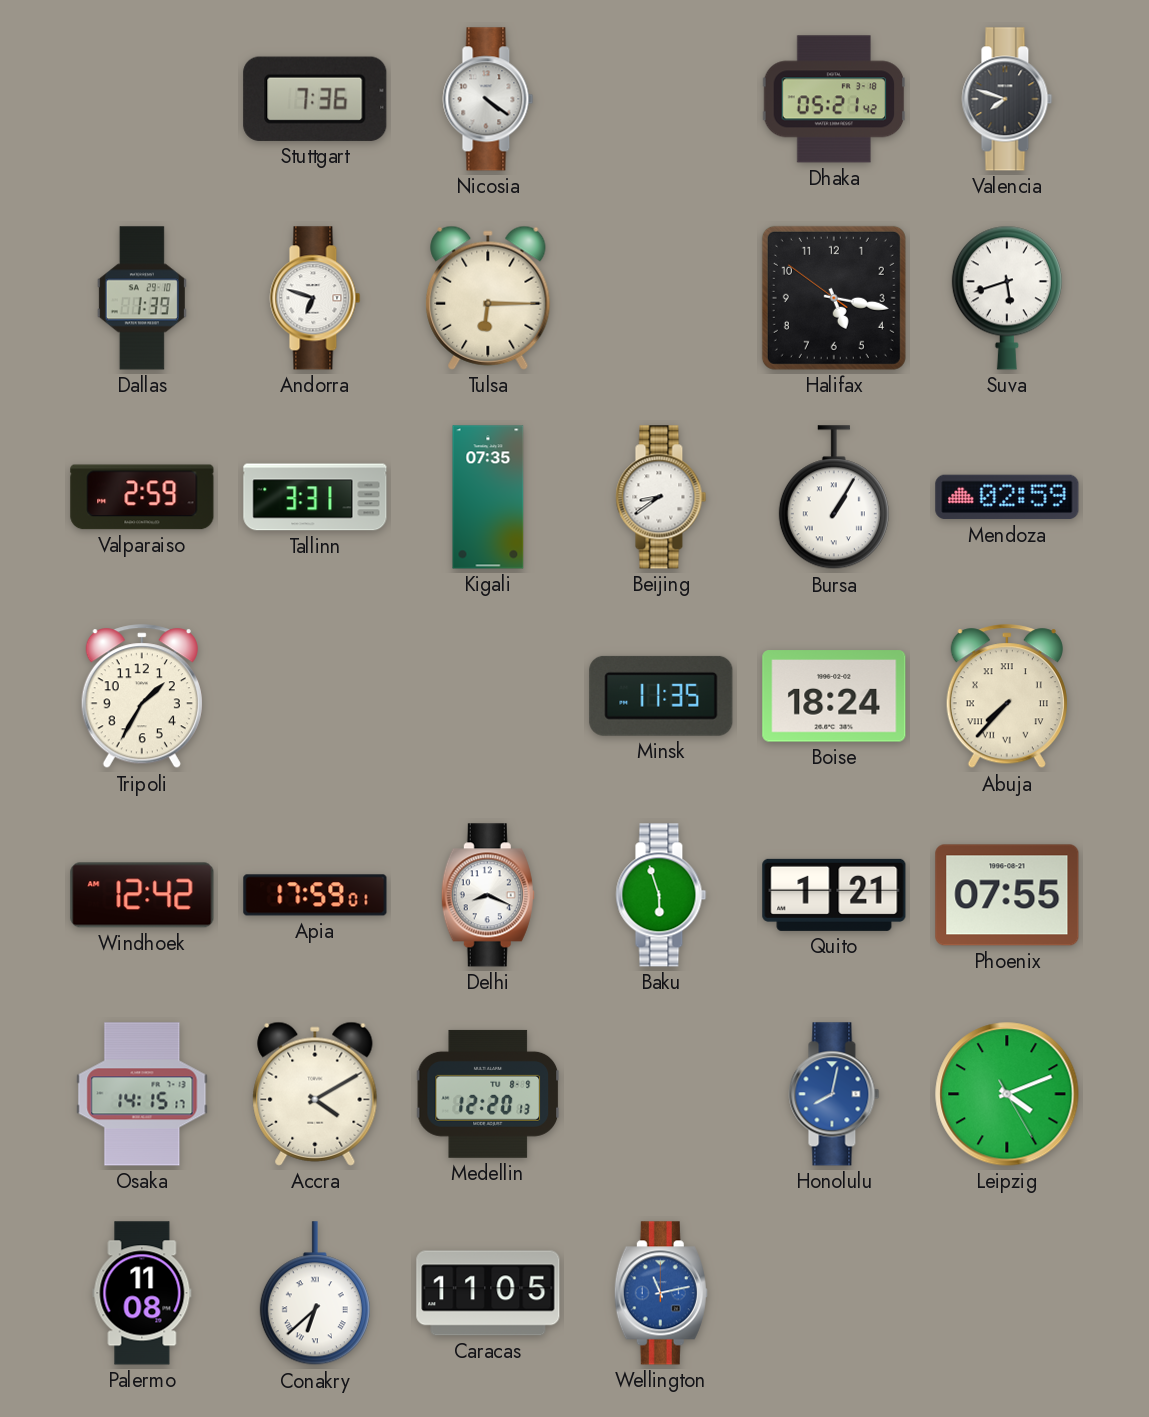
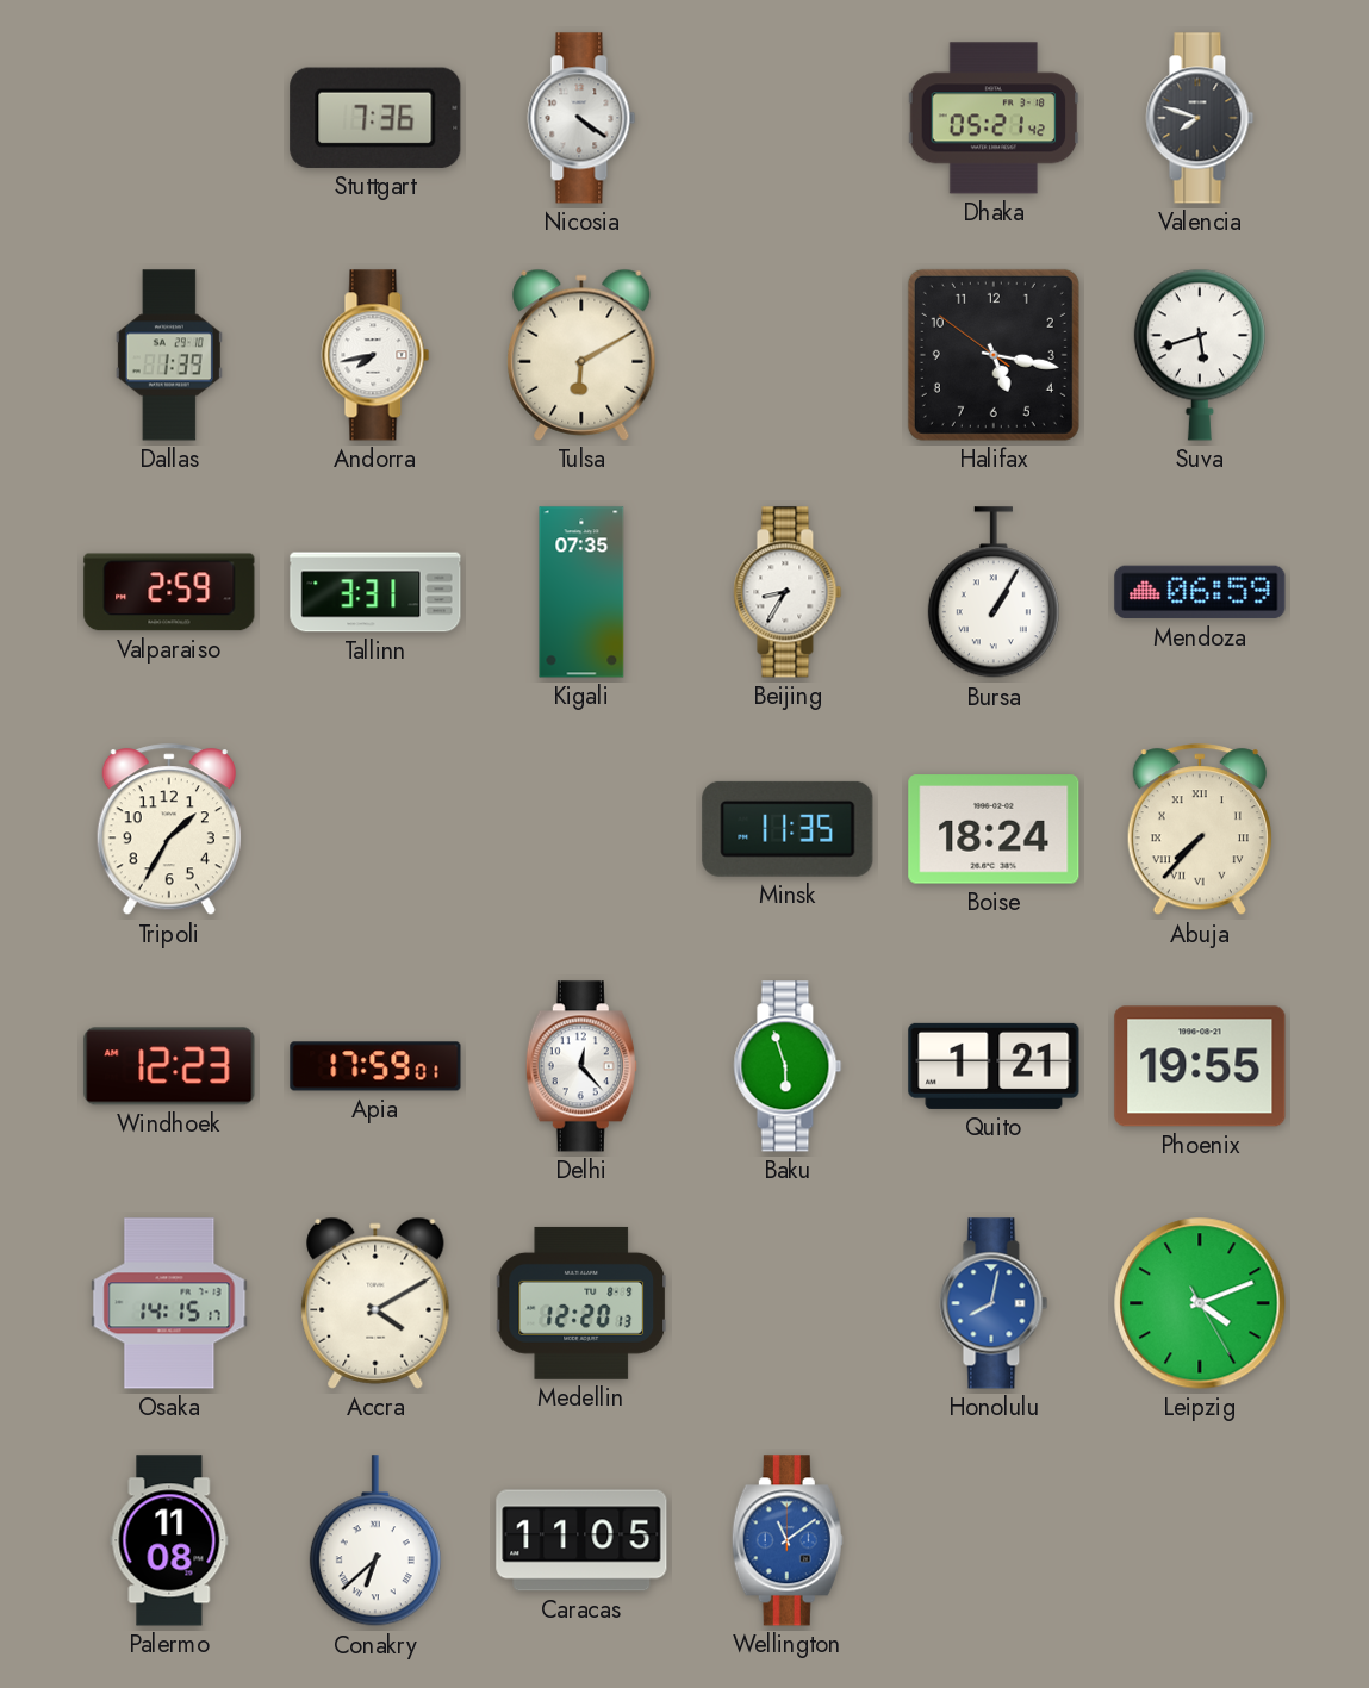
Andorra: 6:48 -> 7:43
Tulsa: 6:15 -> 6:10
Beijing: 8:39 -> 8:35
Mendoza: 02:59 -> 06:59
Windhoek: 12:42 -> 12:23
Delhi: 8:19 -> 12:23
Phoenix: 07:55 -> 19:55
Wellington: 11:13 -> 11:09
